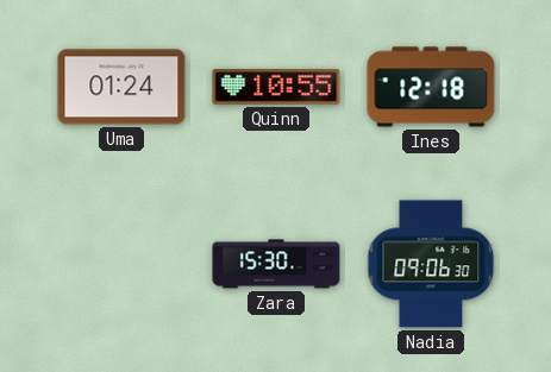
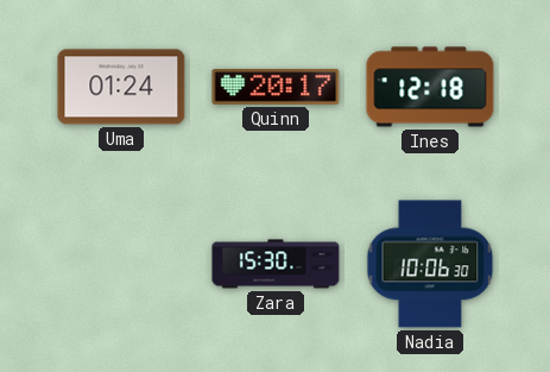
Quinn: 10:55 -> 20:17
Nadia: 09:06 -> 10:06
